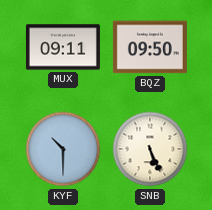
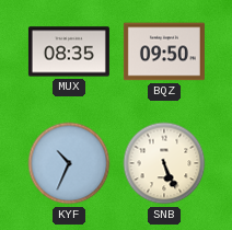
MUX: 09:11 -> 08:35
KYF: 10:30 -> 10:34
